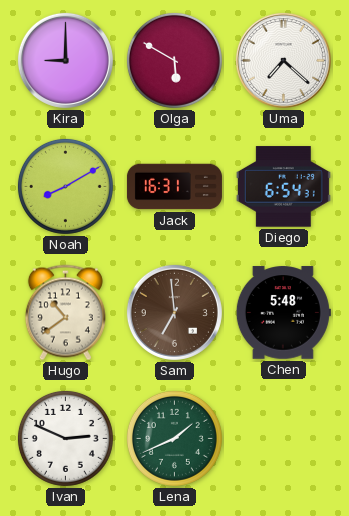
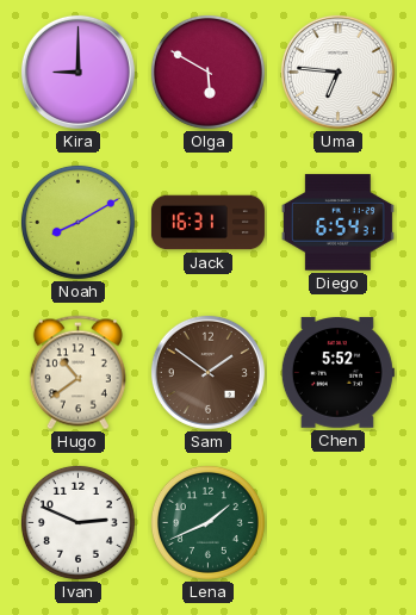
Uma: 7:22 -> 6:46
Sam: 6:59 -> 1:51
Chen: 5:48 -> 5:52
